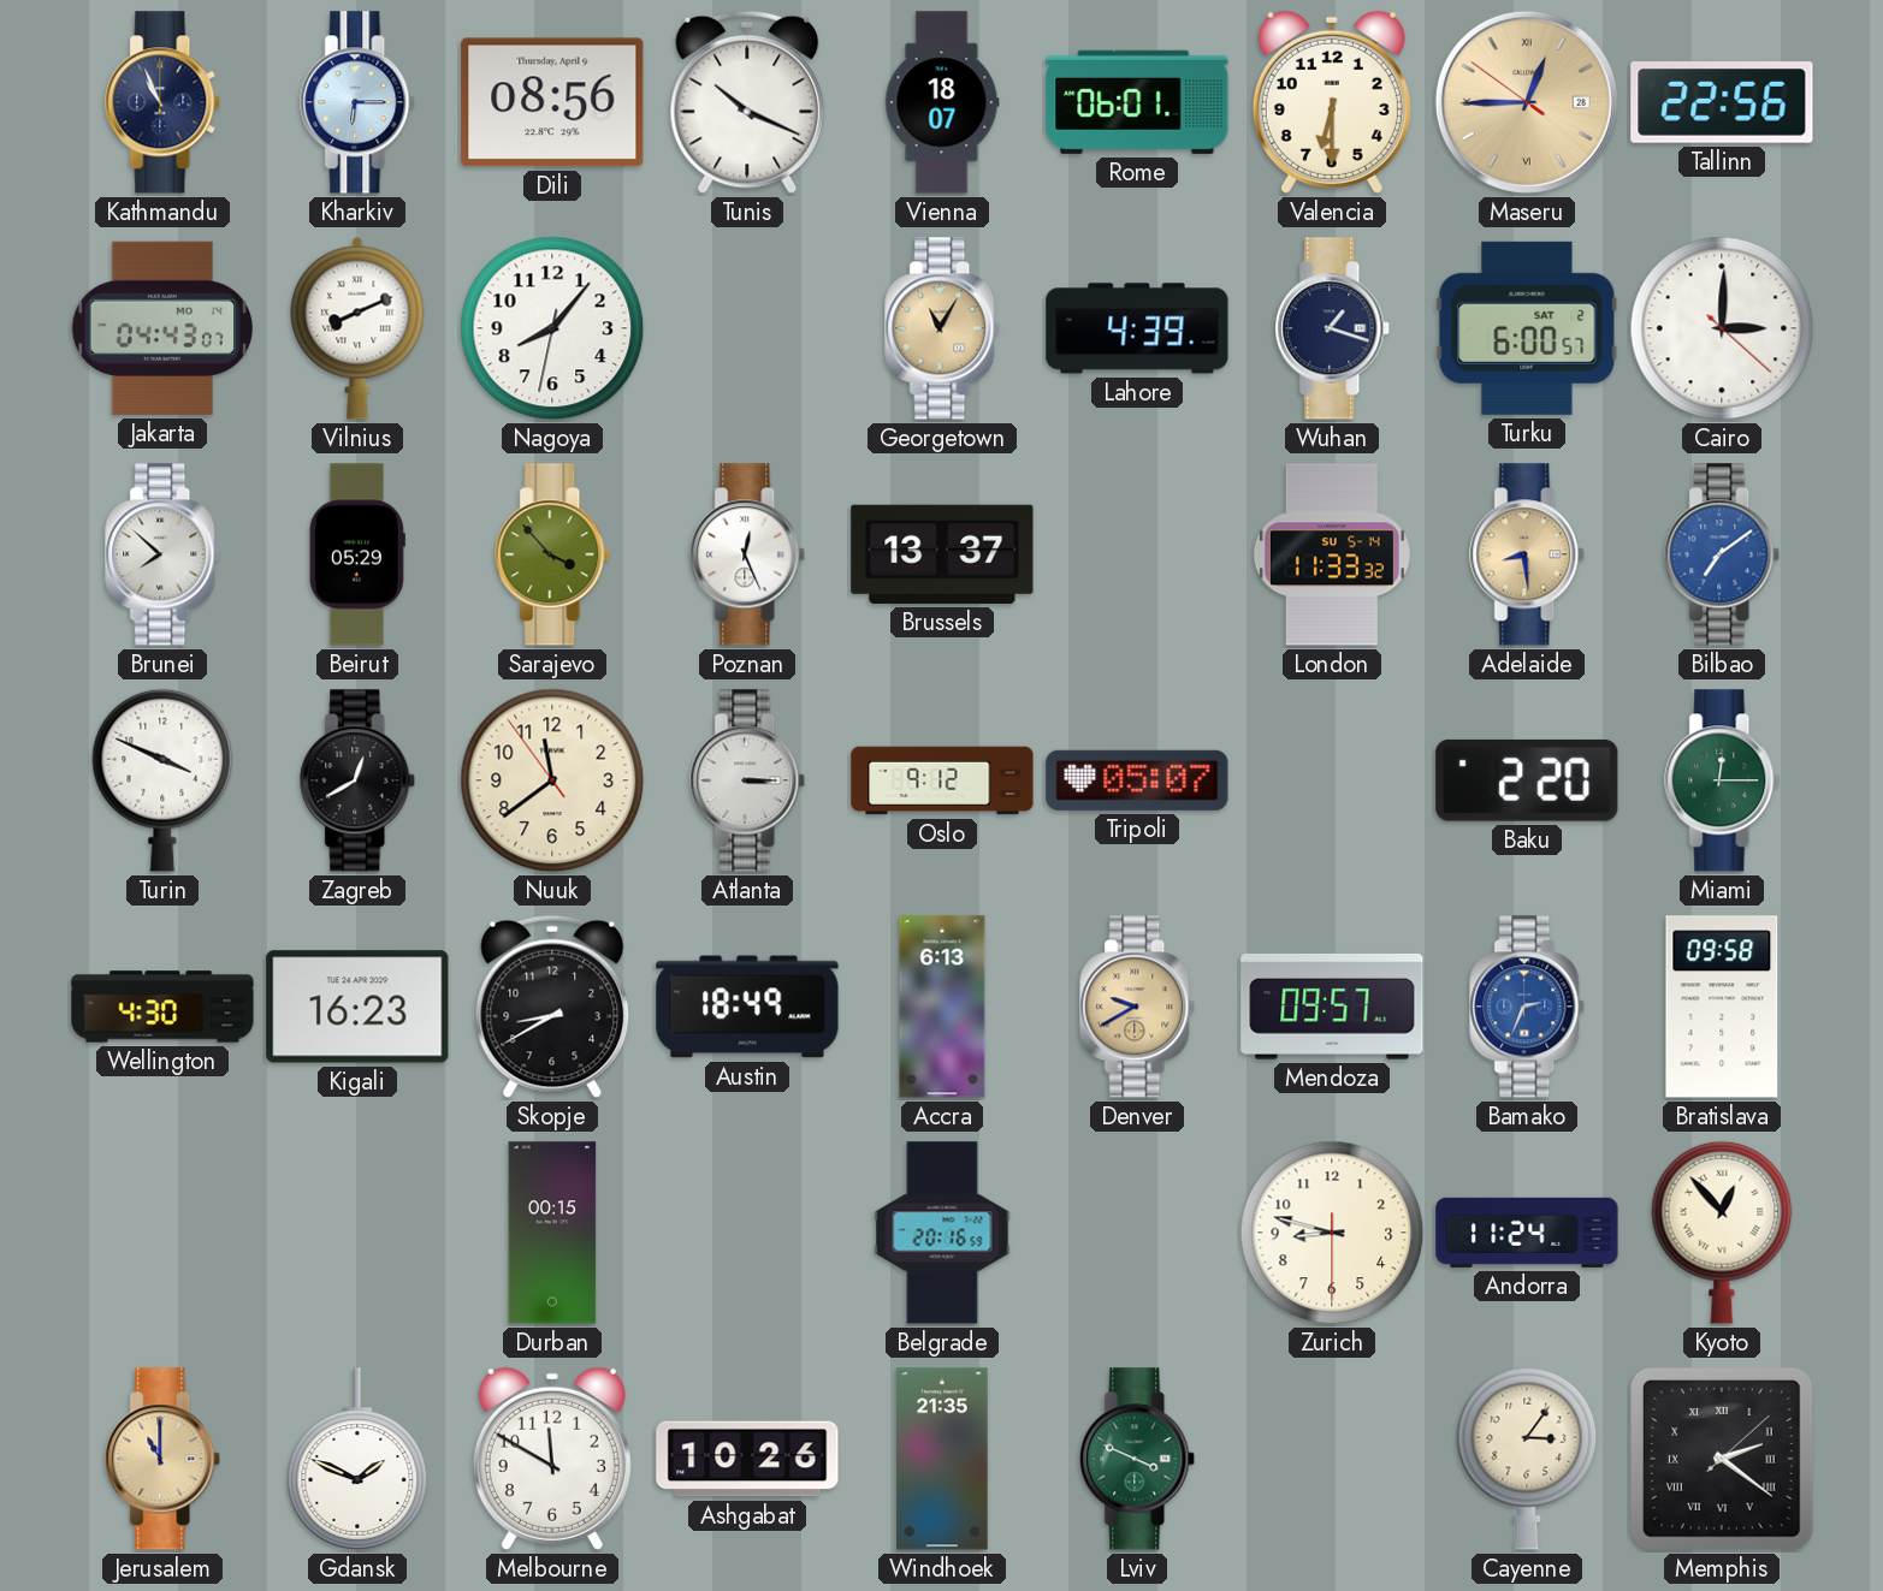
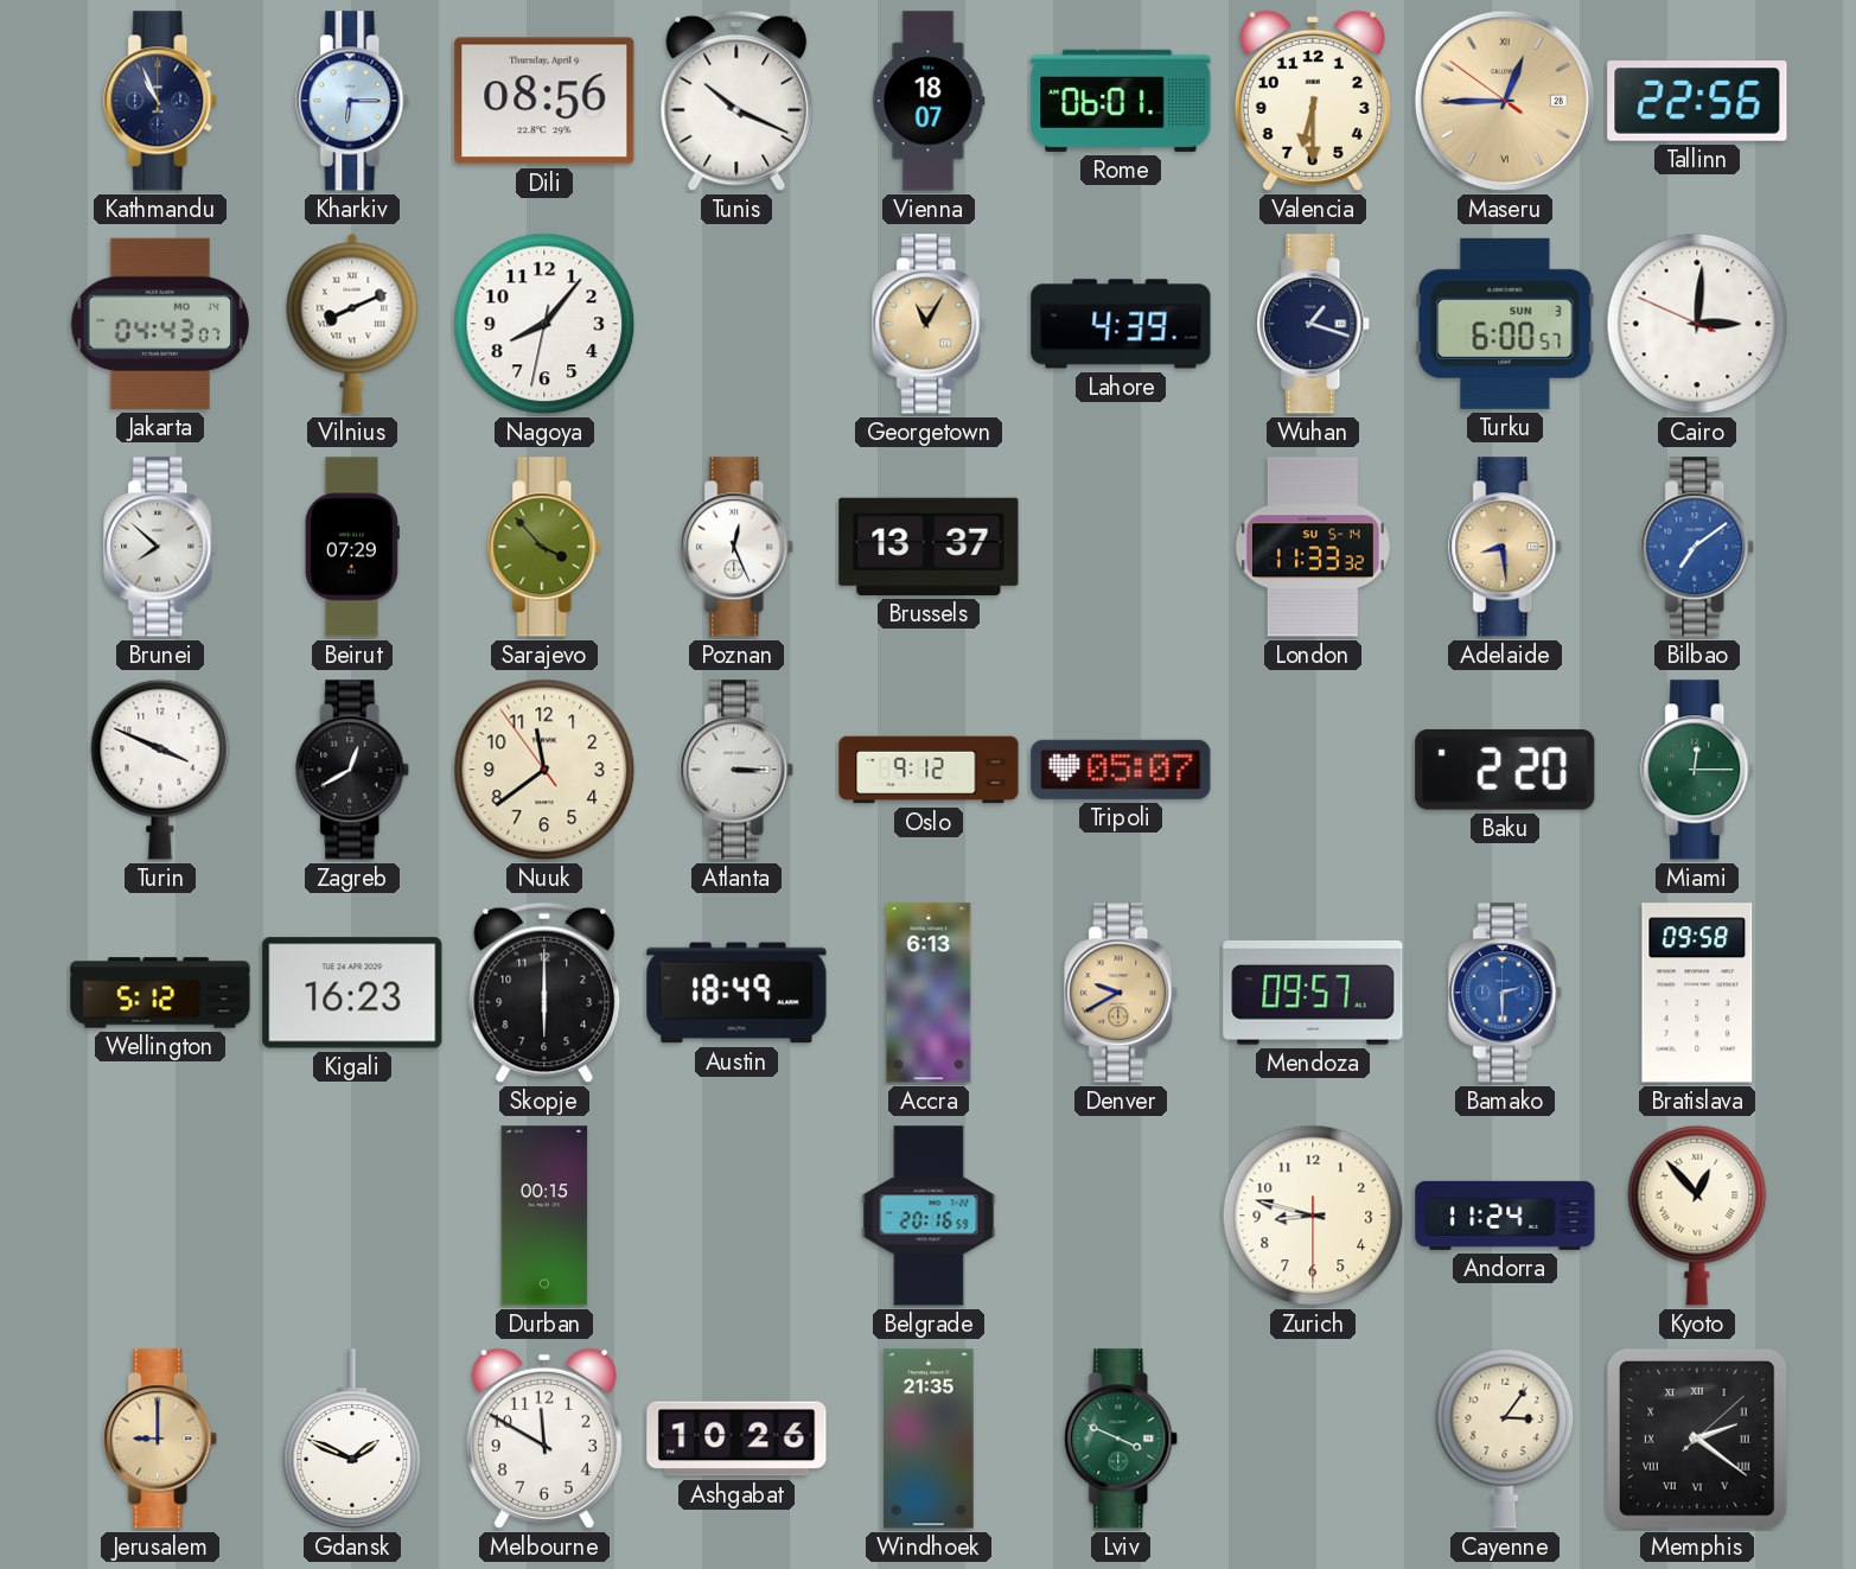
Turku date: SAT 2 -> SUN 3
Cairo: 3:00:22 -> 3:00:49
Beirut: 05:29 -> 07:29
Wellington: 4:30 -> 5:12
Skopje: 8:40 -> 6:00
Bamako: 2:34 -> 2:30
Jerusalem: 11:00 -> 9:00
